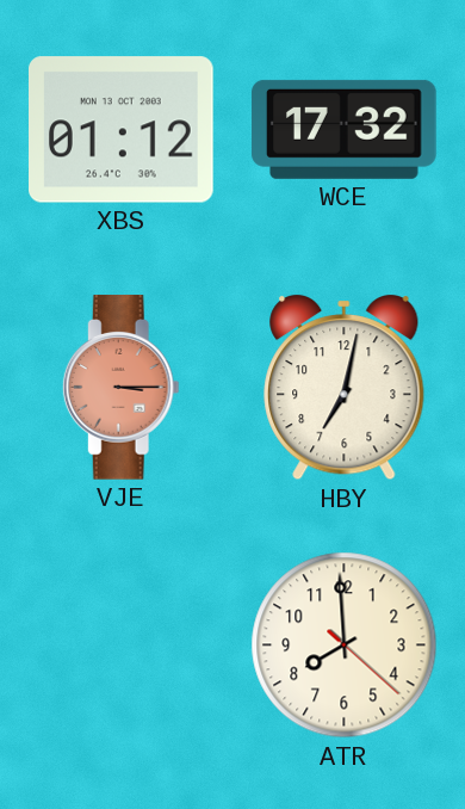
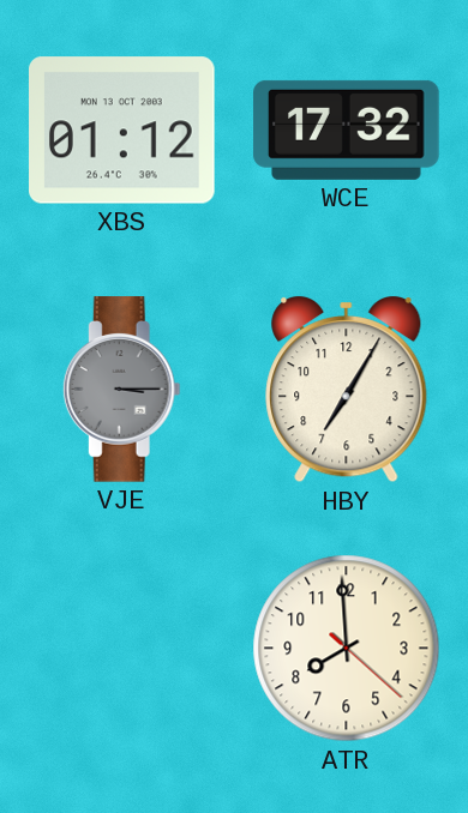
VJE dial: salmon -> grey
HBY: 7:02 -> 7:05
